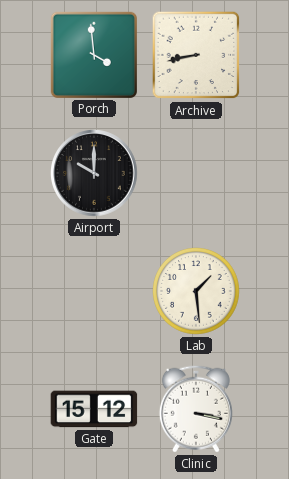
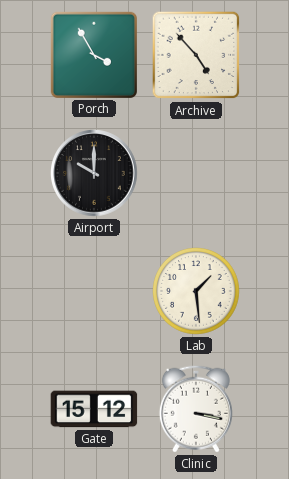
Porch: 3:59 -> 3:55
Archive: 8:43 -> 4:53
